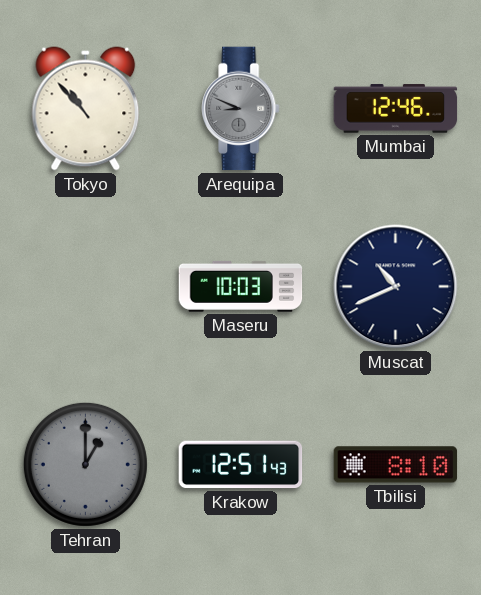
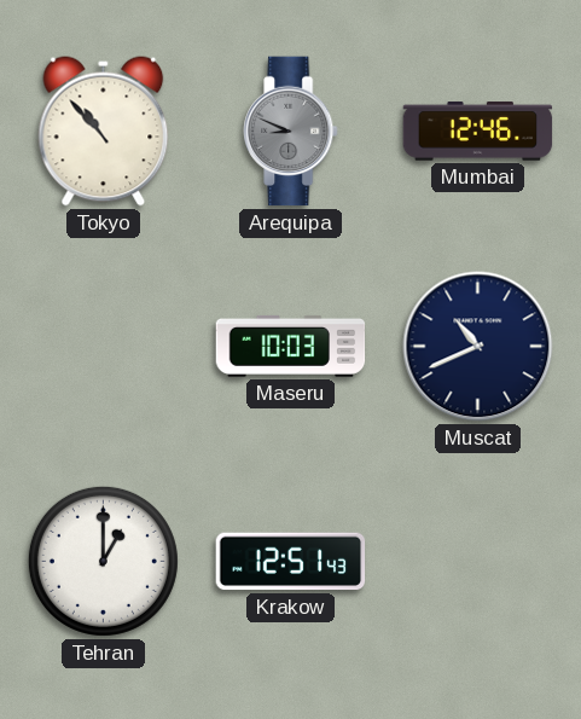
Tehran dial: grey -> white
Tbilisi: 8:10 -> none
